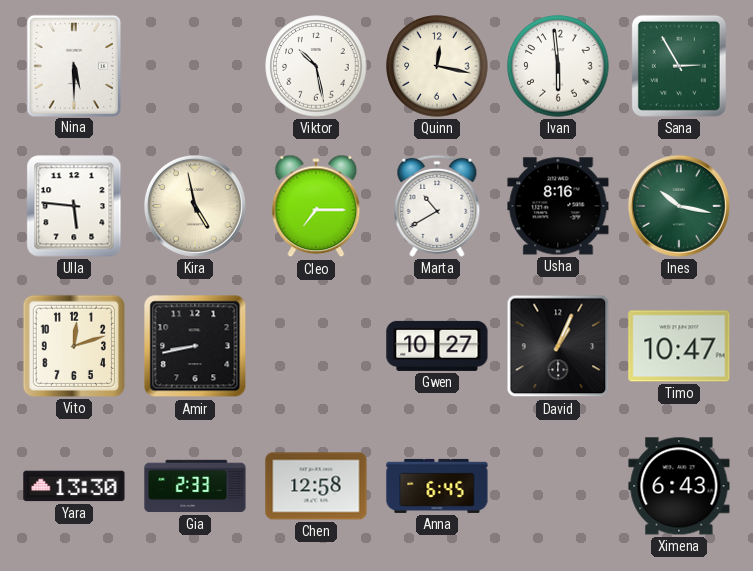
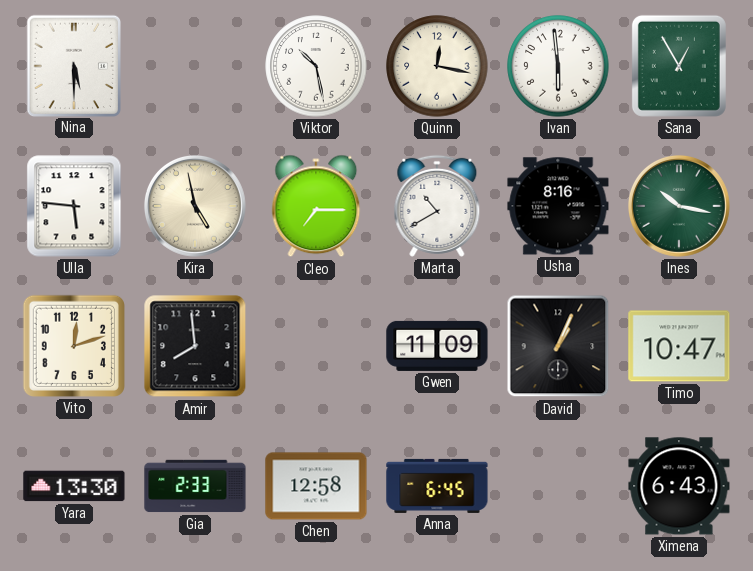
Sana: 2:55 -> 12:55
Amir: 8:43 -> 7:59
Gwen: 10:27 -> 11:09
